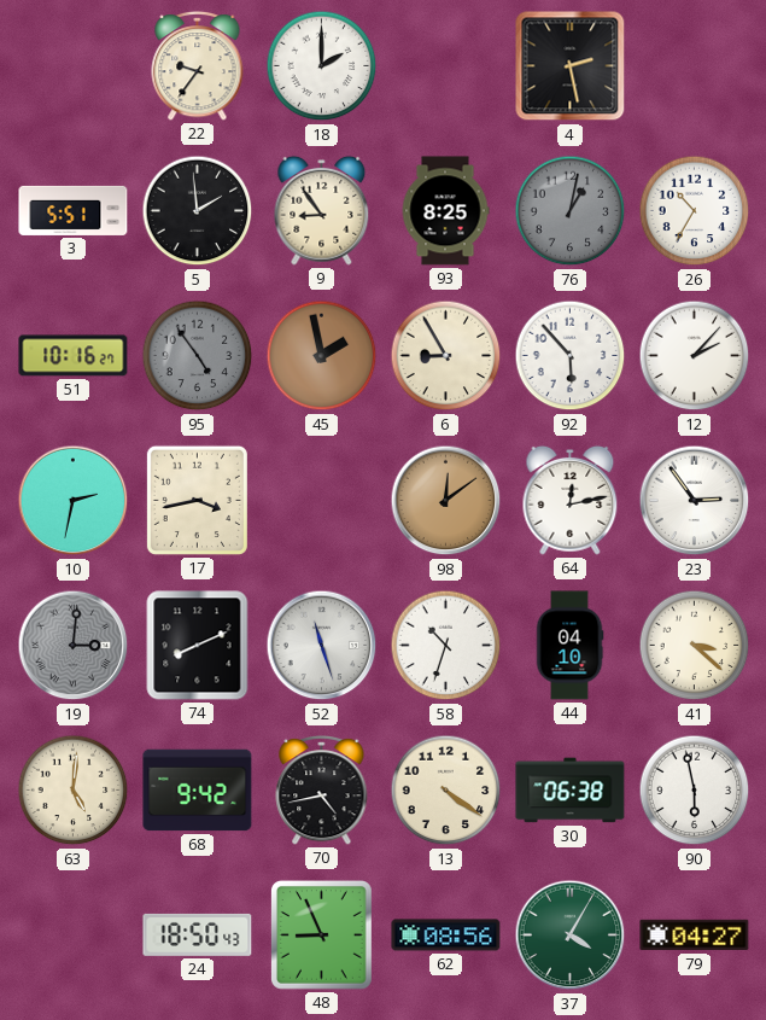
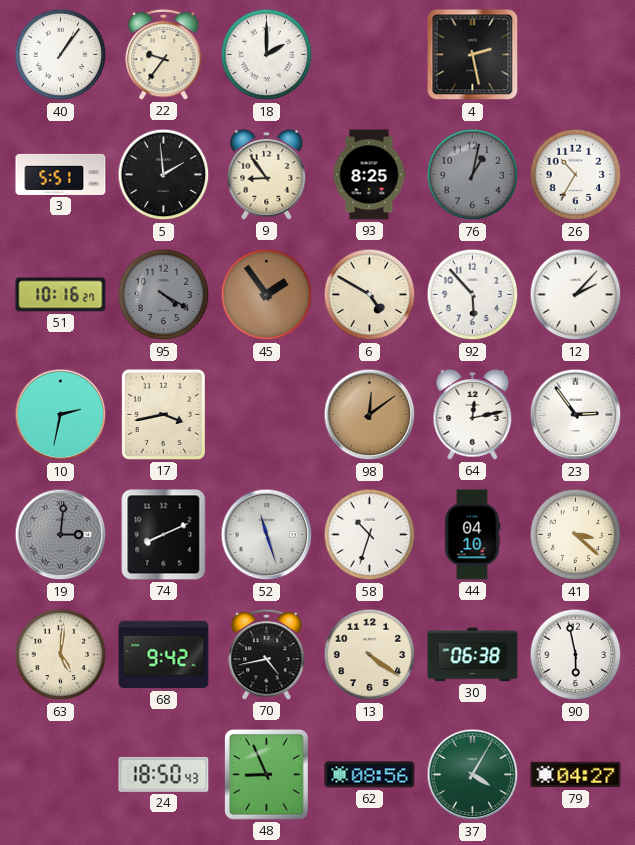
40: none -> 1:06
95: 4:54 -> 4:20
45: 1:58 -> 1:54
6: 8:55 -> 4:50
